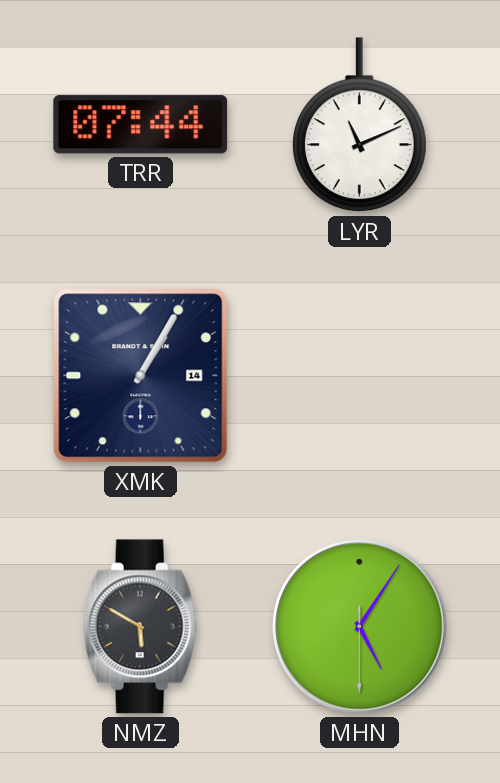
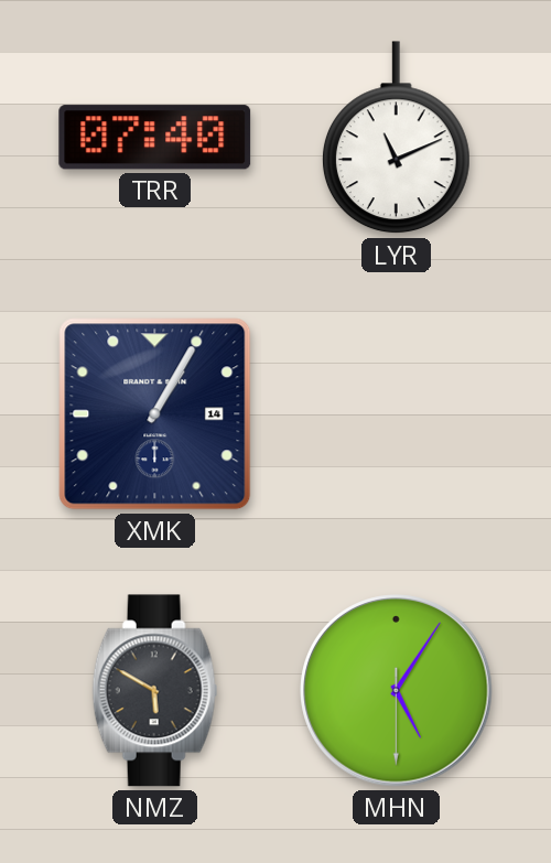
TRR: 07:44 -> 07:40
